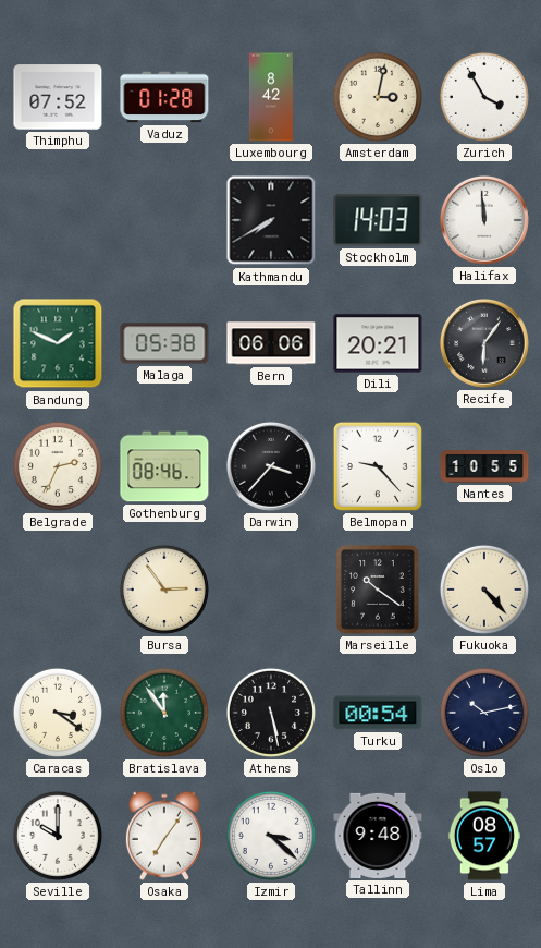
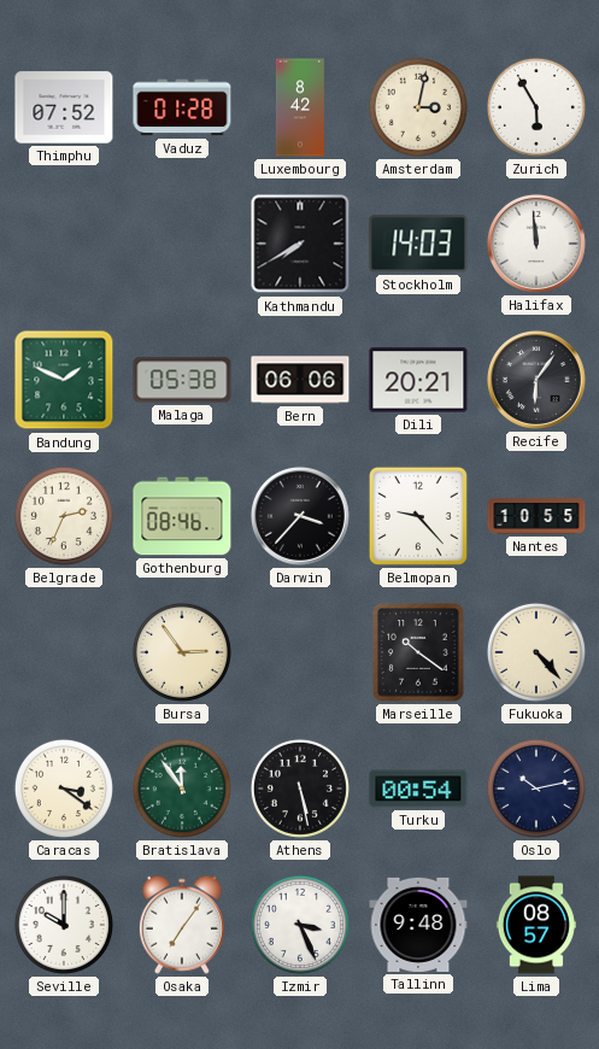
Zurich: 3:55 -> 5:55
Izmir: 3:22 -> 3:26
